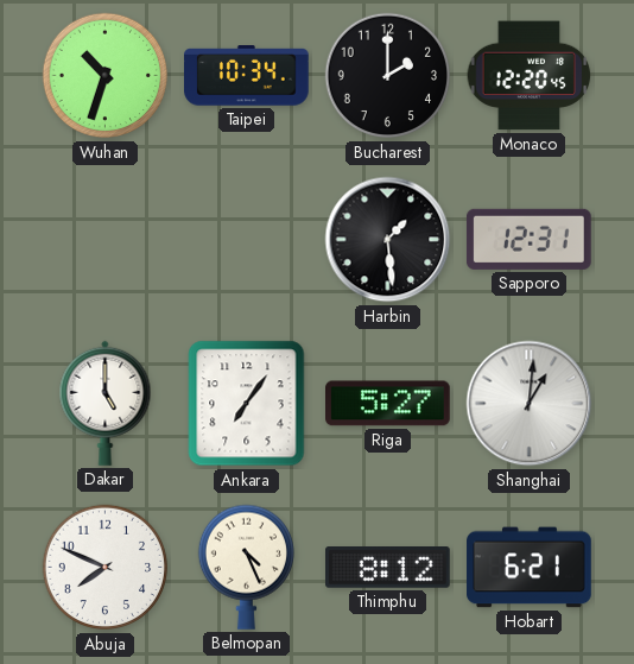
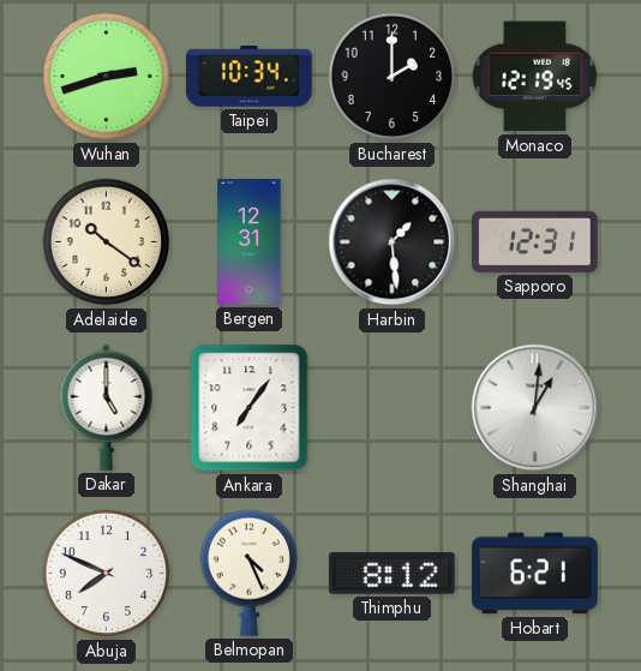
Wuhan: 10:33 -> 2:42
Monaco: 12:20 -> 12:19
Adelaide: none -> 10:21
Bergen: none -> 12:31
Riga: 5:27 -> none
